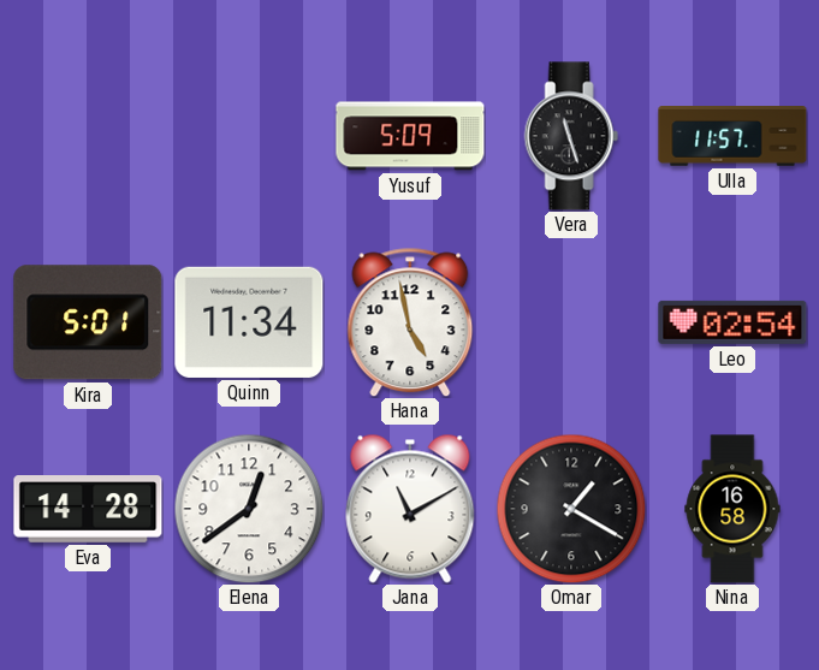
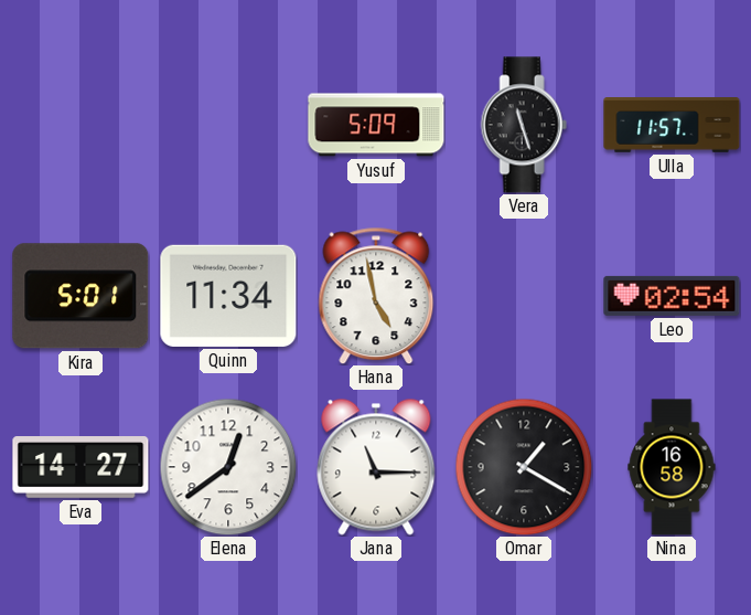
Eva: 14:28 -> 14:27
Jana: 11:10 -> 11:15
